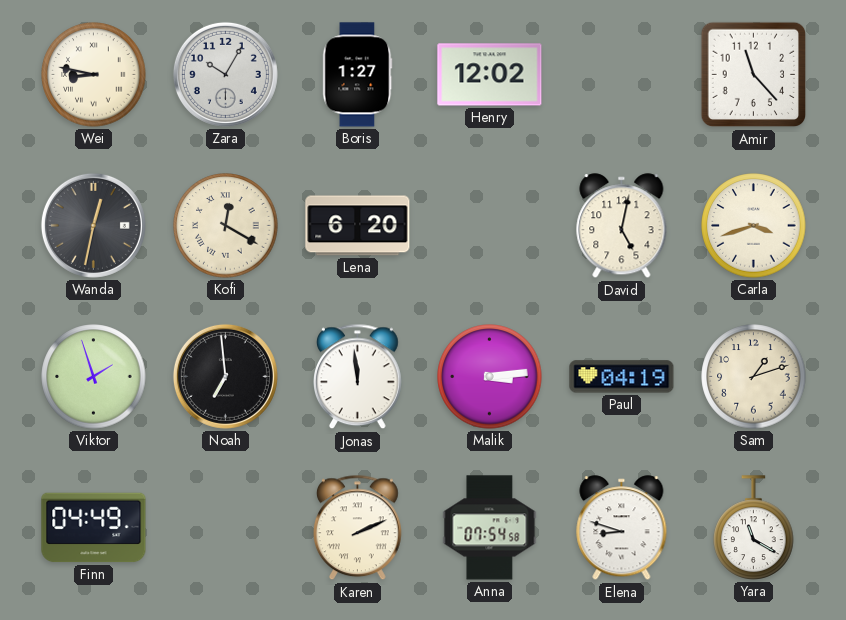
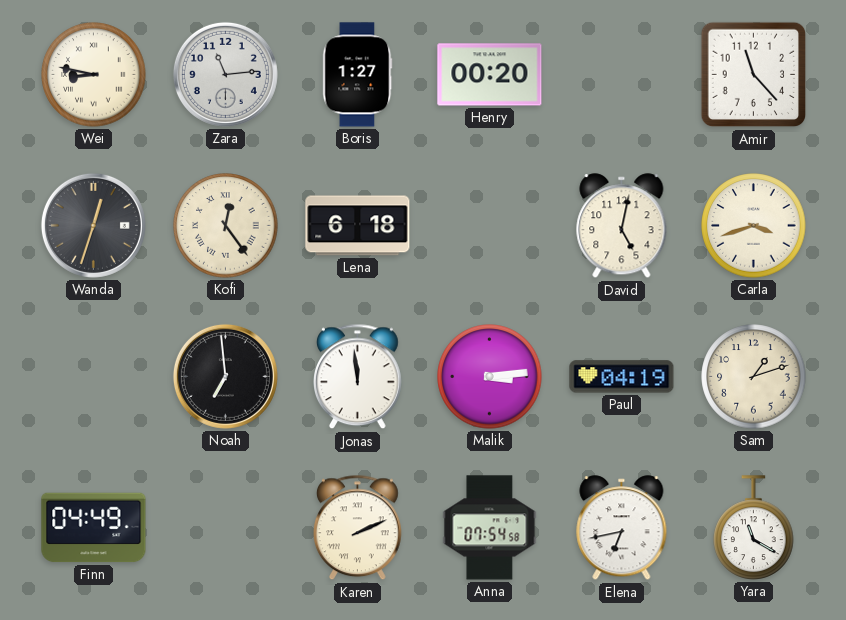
Zara: 10:05 -> 11:14
Henry: 12:02 -> 00:20
Wanda: 12:32 -> 12:33
Kofi: 12:20 -> 12:24
Lena: 6:20 -> 6:18
Viktor: 1:57 -> none
Elena: 8:48 -> 6:43
